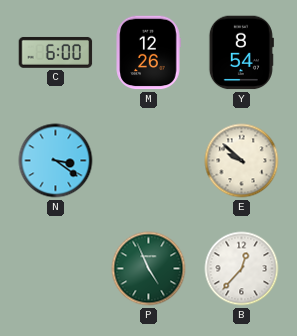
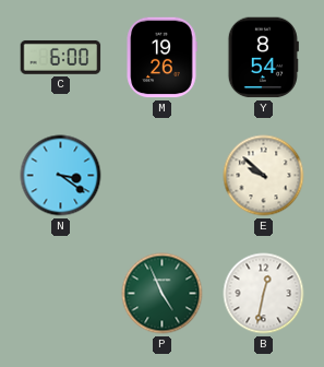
M: 12:26 -> 19:26
B: 12:37 -> 12:32
